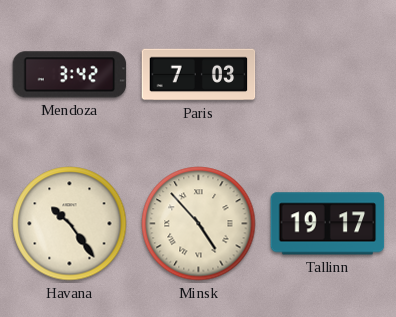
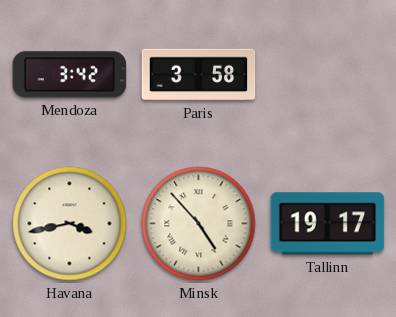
Paris: 7:03 -> 3:58
Havana: 10:24 -> 3:43
